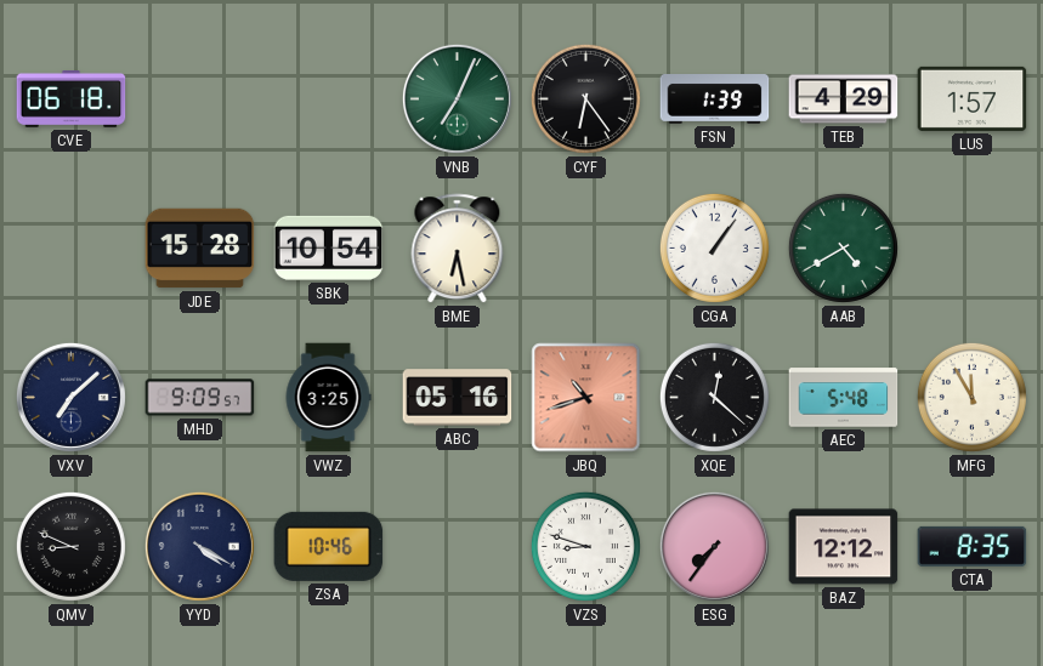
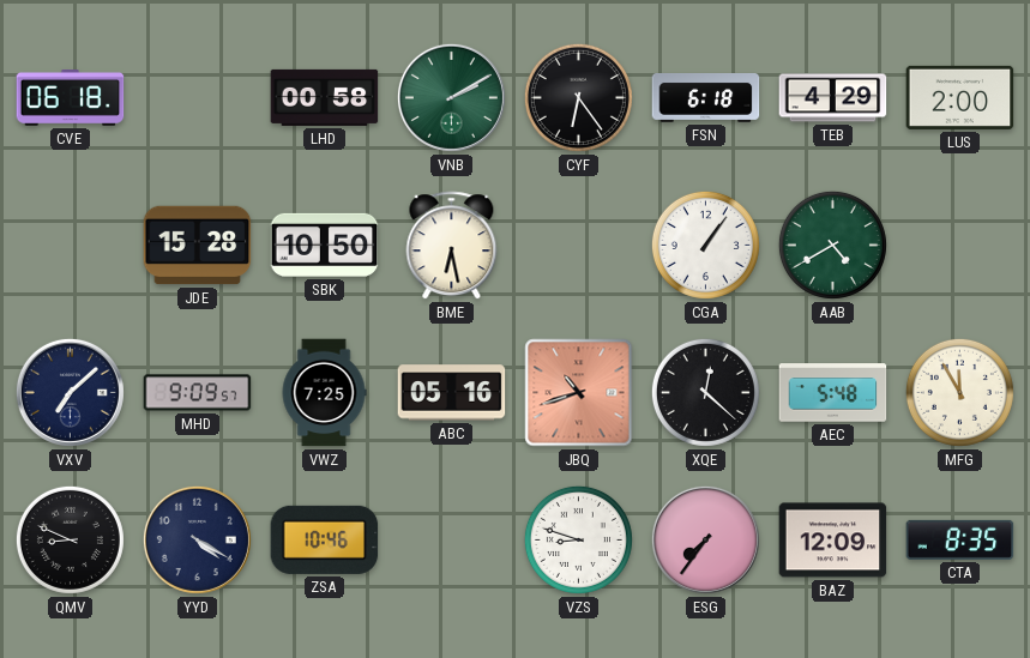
LHD: none -> 00:58
VNB: 7:04 -> 2:10
FSN: 1:39 -> 6:18
LUS: 1:57 -> 2:00
SBK: 10:54 -> 10:50
VWZ: 3:25 -> 7:25
BAZ: 12:12 -> 12:09
